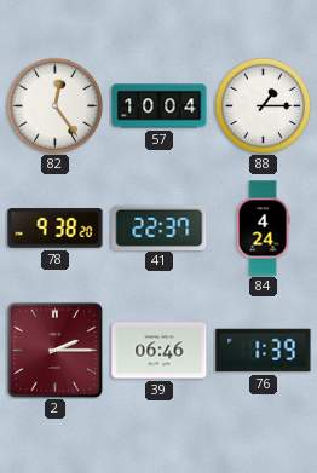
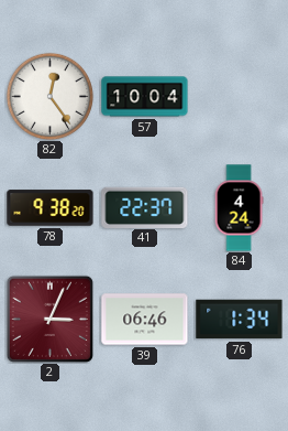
88: 1:15 -> none
2: 2:15 -> 3:04
76: 1:39 -> 1:34
